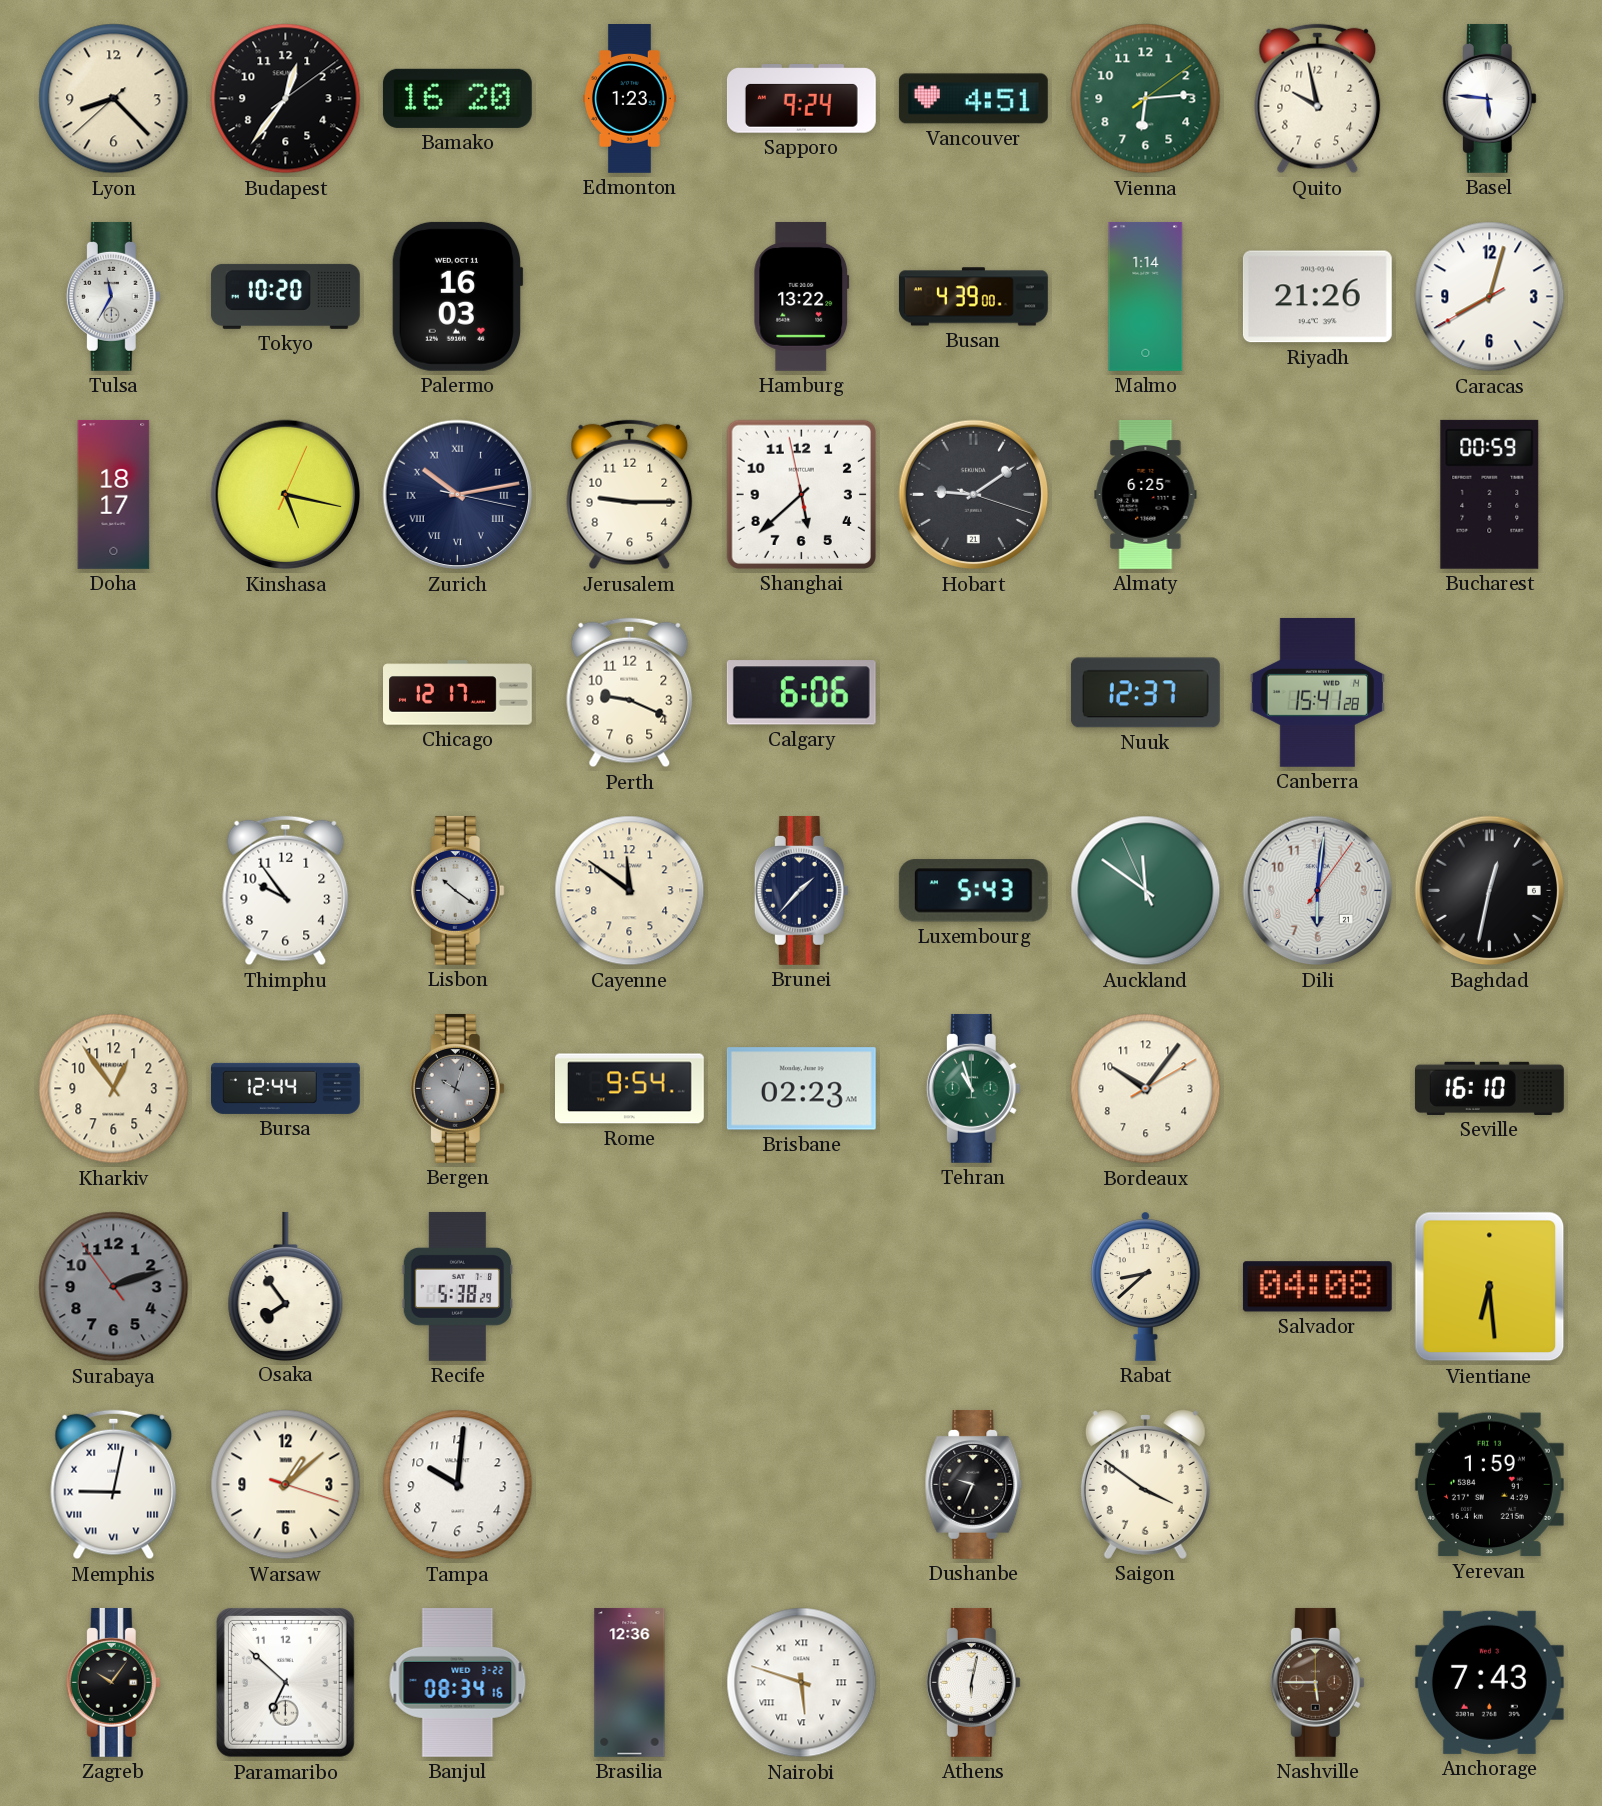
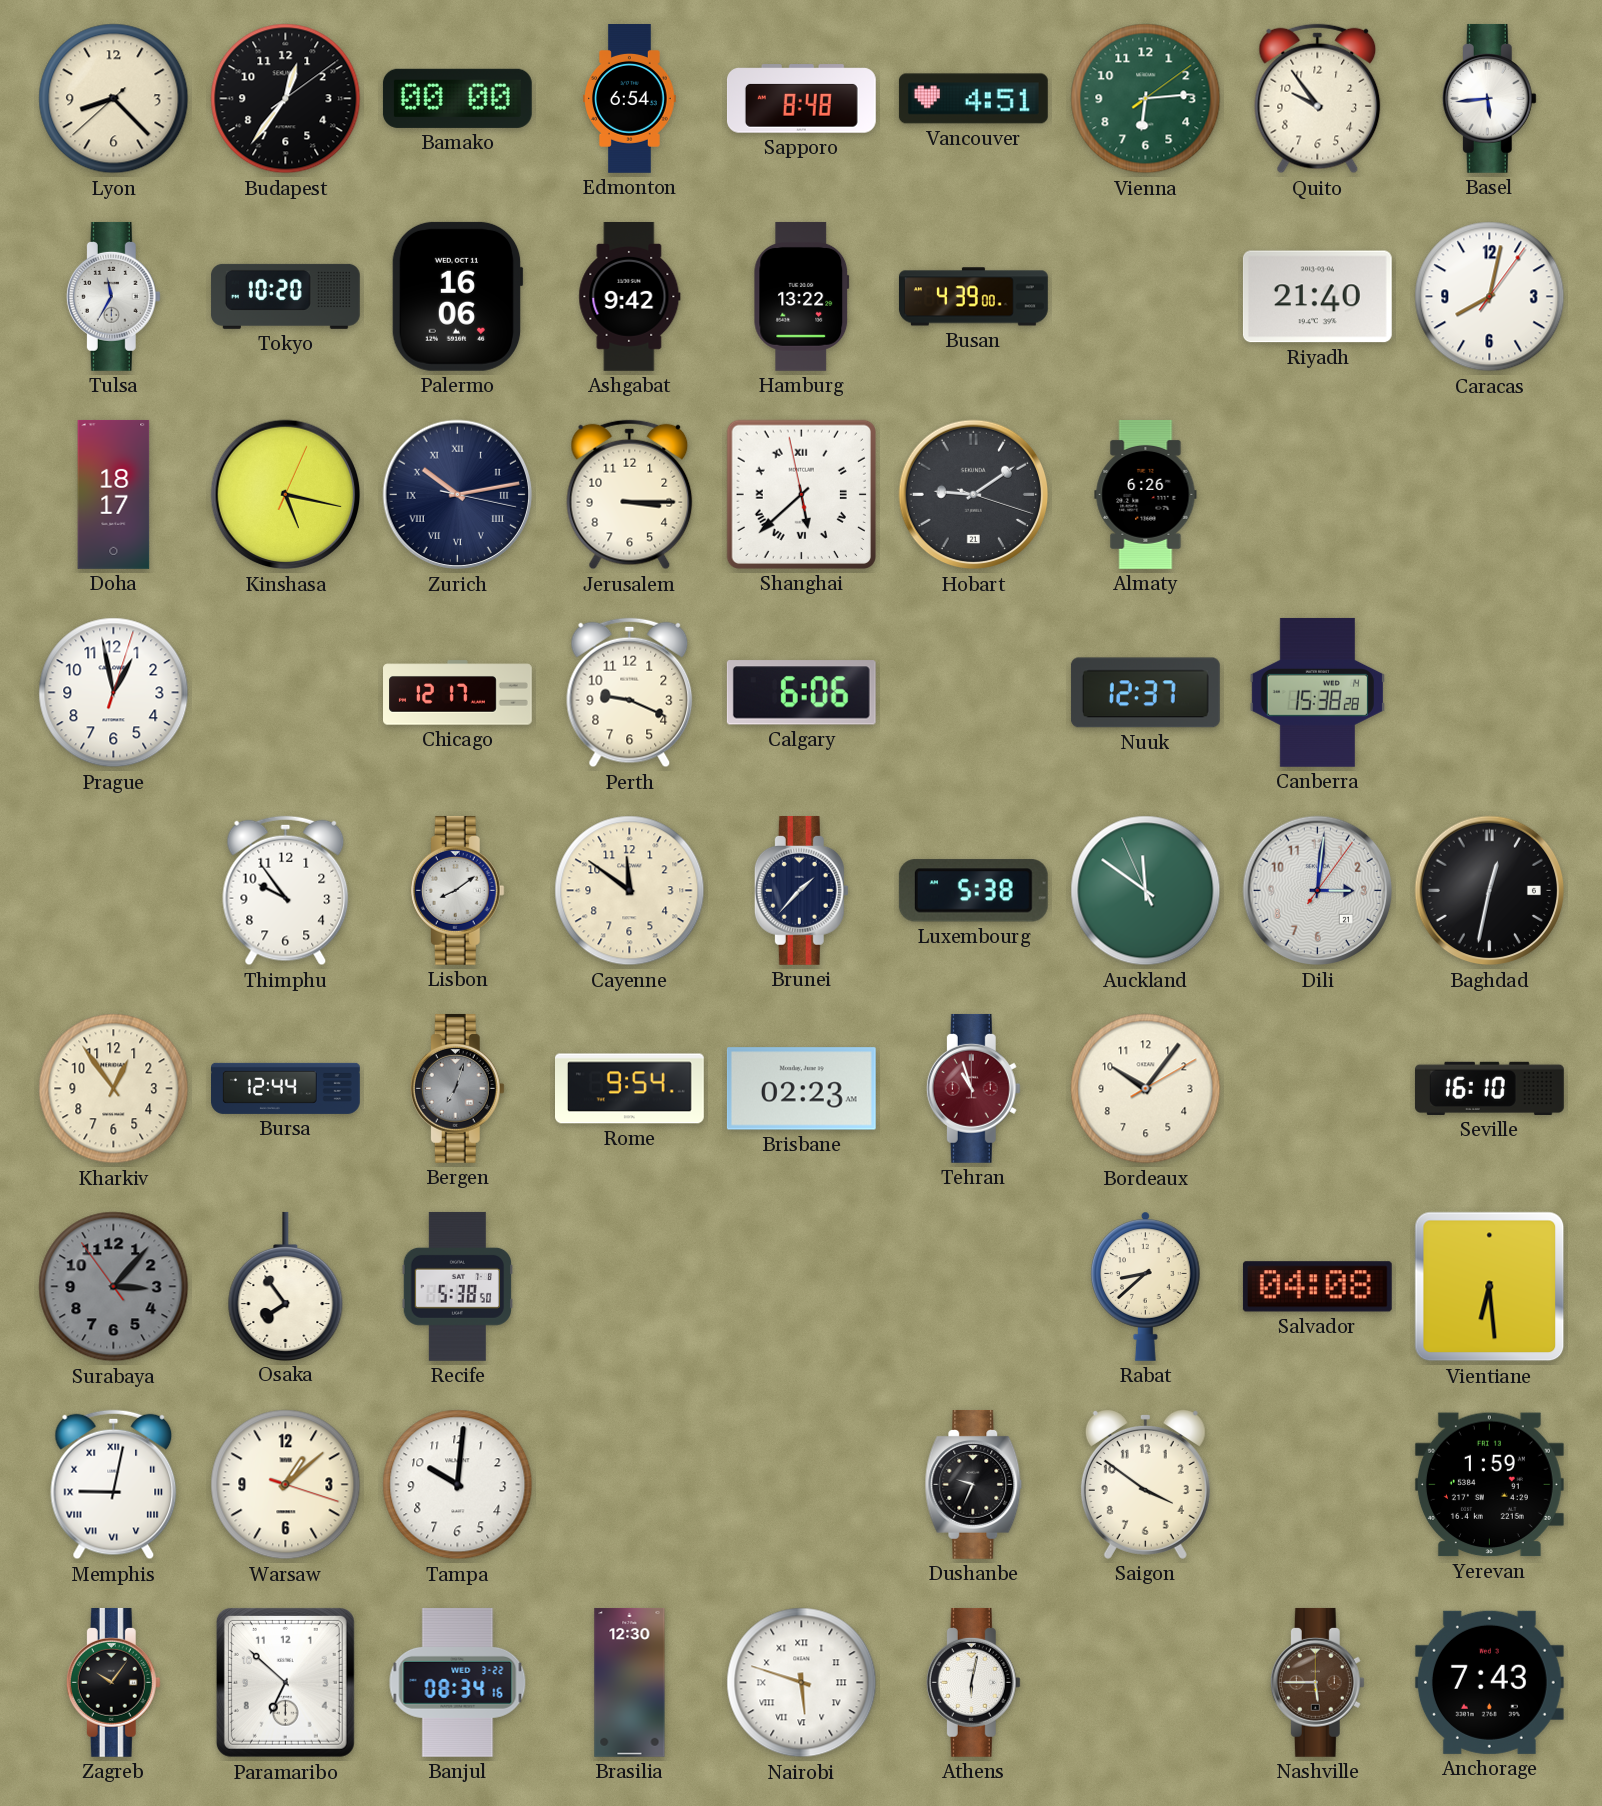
Bamako: 16:20 -> 00:00
Edmonton: 1:23 -> 6:54
Sapporo: 9:24 -> 8:48
Quito: 9:58 -> 9:54
Basel: 5:46 -> 5:44
Palermo: 16:03 -> 16:06
Ashgabat: none -> 9:42
Malmo: 1:14 -> none
Riyadh: 21:26 -> 21:40
Caracas: 8:02:40 -> 8:02:06
Jerusalem: 9:15 -> 3:15
Shanghai numerals: Arabic -> Roman
Almaty: 6:25 -> 6:26
Bucharest: 00:59 -> none
Prague: none -> 12:58
Canberra: 15:41 -> 15:38
Lisbon: 10:21 -> 8:09
Luxembourg: 5:43 -> 5:38
Dili: 6:01 -> 3:01
Bergen: 10:03 -> 7:03
Tehran dial: green -> burgundy
Surabaya: 2:11 -> 3:06
Recife: 5:38:29 -> 5:38:50
Brasilia: 12:36 -> 12:30
